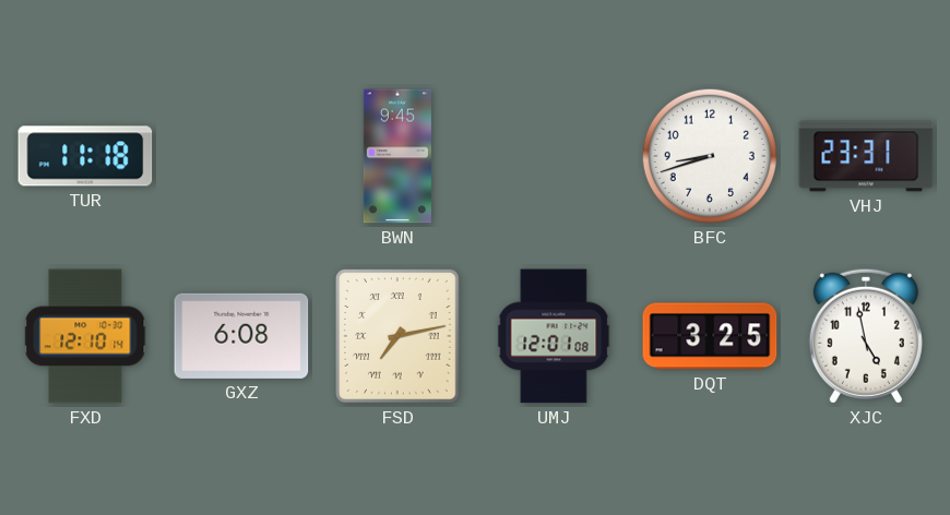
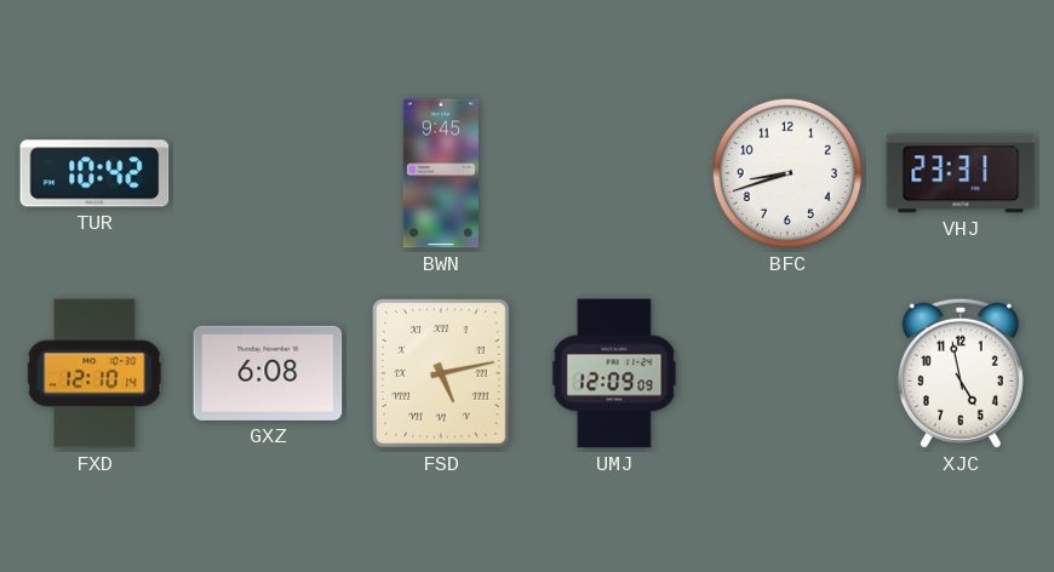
TUR: 11:18 -> 10:42
FSD: 7:13 -> 5:13
UMJ: 12:01 -> 12:09
DQT: 3:25 -> none
